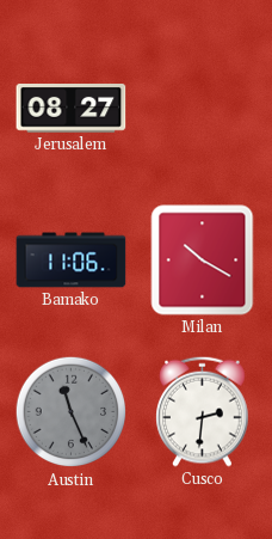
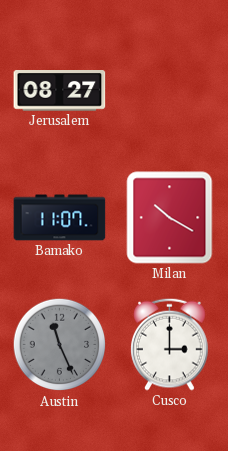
Bamako: 11:06 -> 11:07
Cusco: 2:31 -> 3:00
